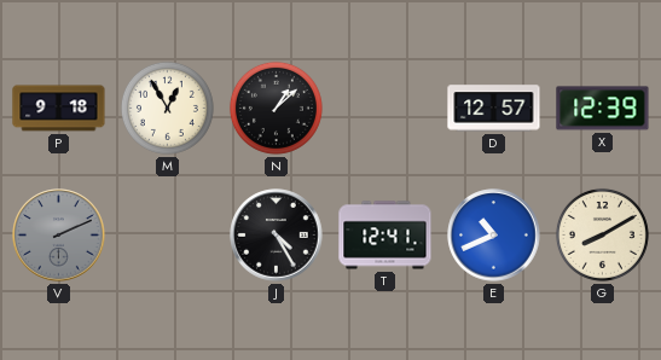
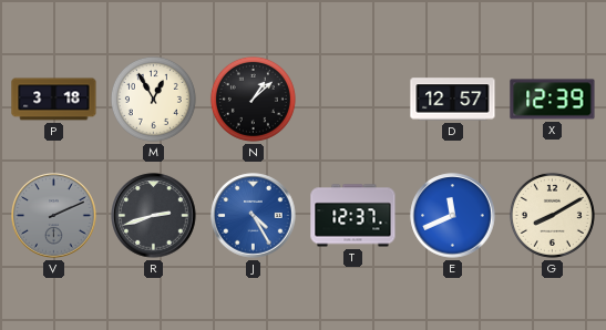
P: 9:18 -> 3:18
R: none -> 2:42
J dial: black -> blue
T: 12:41 -> 12:37
E: 10:41 -> 11:41
